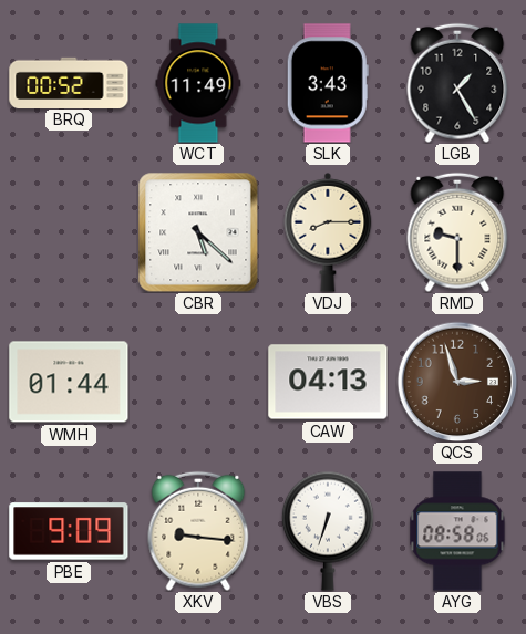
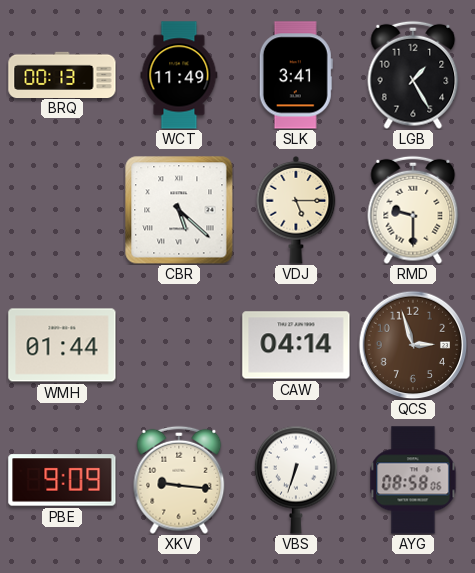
BRQ: 00:52 -> 00:13
SLK: 3:43 -> 3:41
VDJ: 8:15 -> 5:15
CAW: 04:13 -> 04:14
